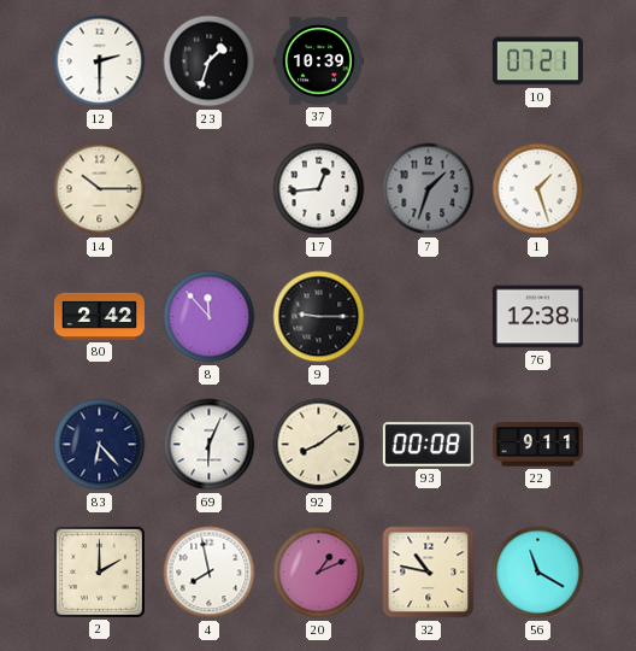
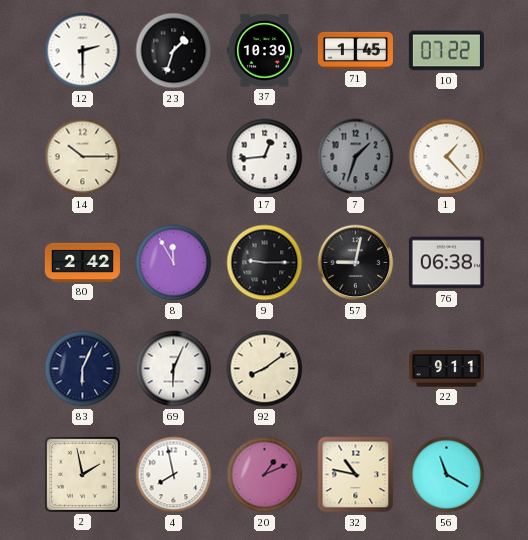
71: none -> 1:45
10: 07:21 -> 07:22
1: 1:27 -> 1:23
8: 11:53 -> 11:55
57: none -> 9:02
76: 12:38 -> 06:38
83: 6:23 -> 6:04
93: 00:08 -> none
2: 2:00 -> 1:58
